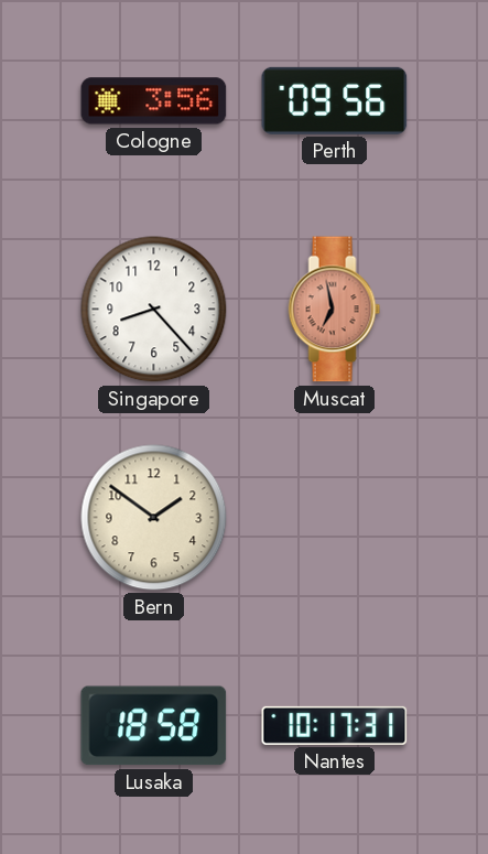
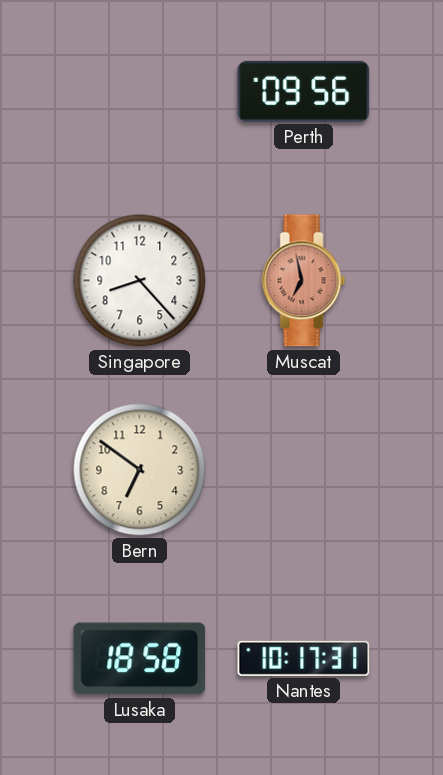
Cologne: 3:56 -> none
Bern: 1:51 -> 6:51
